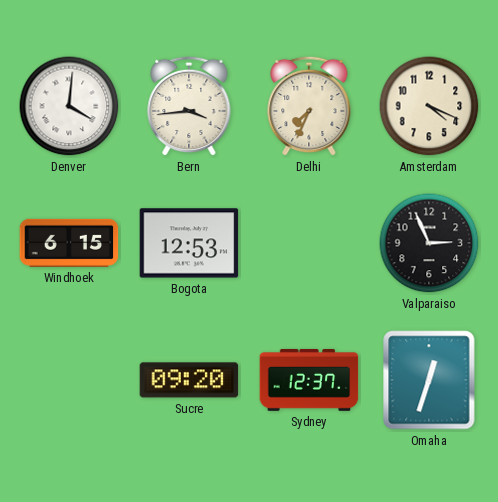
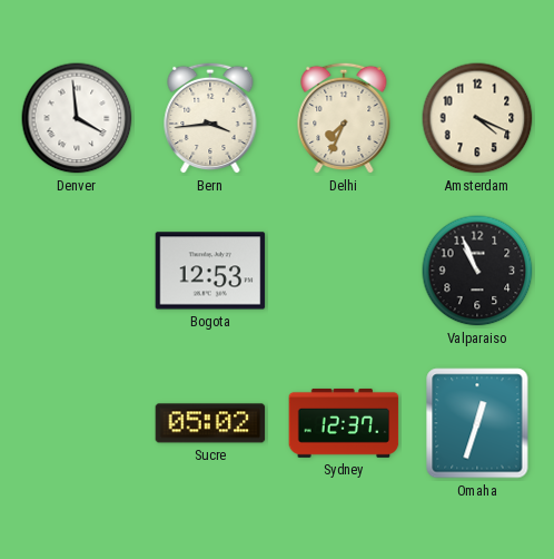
Denver: 4:01 -> 3:59
Windhoek: 6:15 -> none
Valparaiso: 2:56 -> 10:56
Sucre: 09:20 -> 05:02
